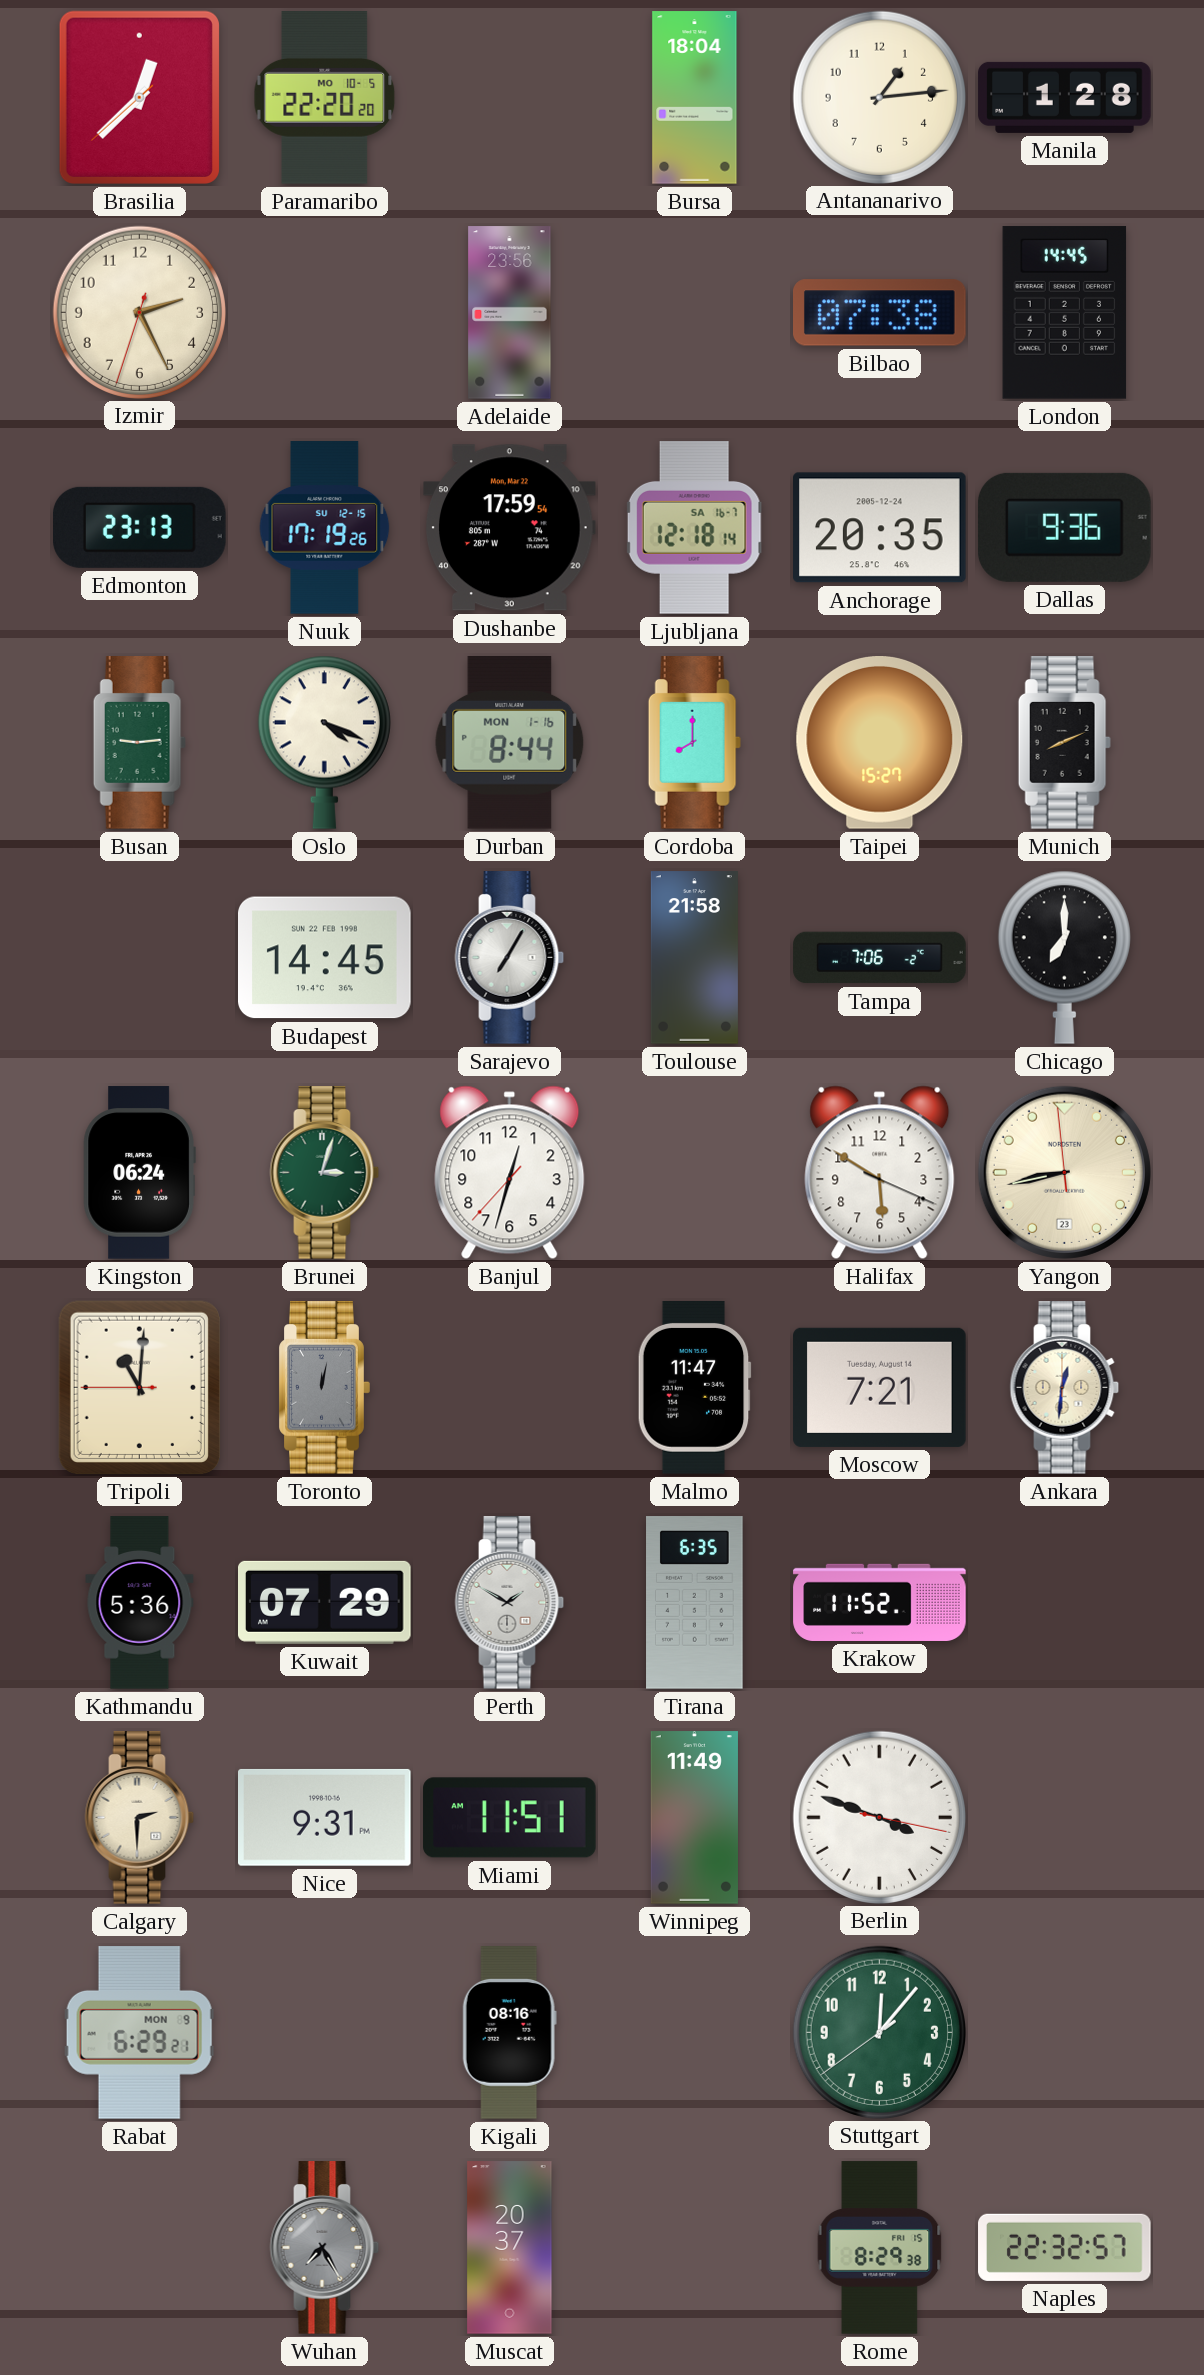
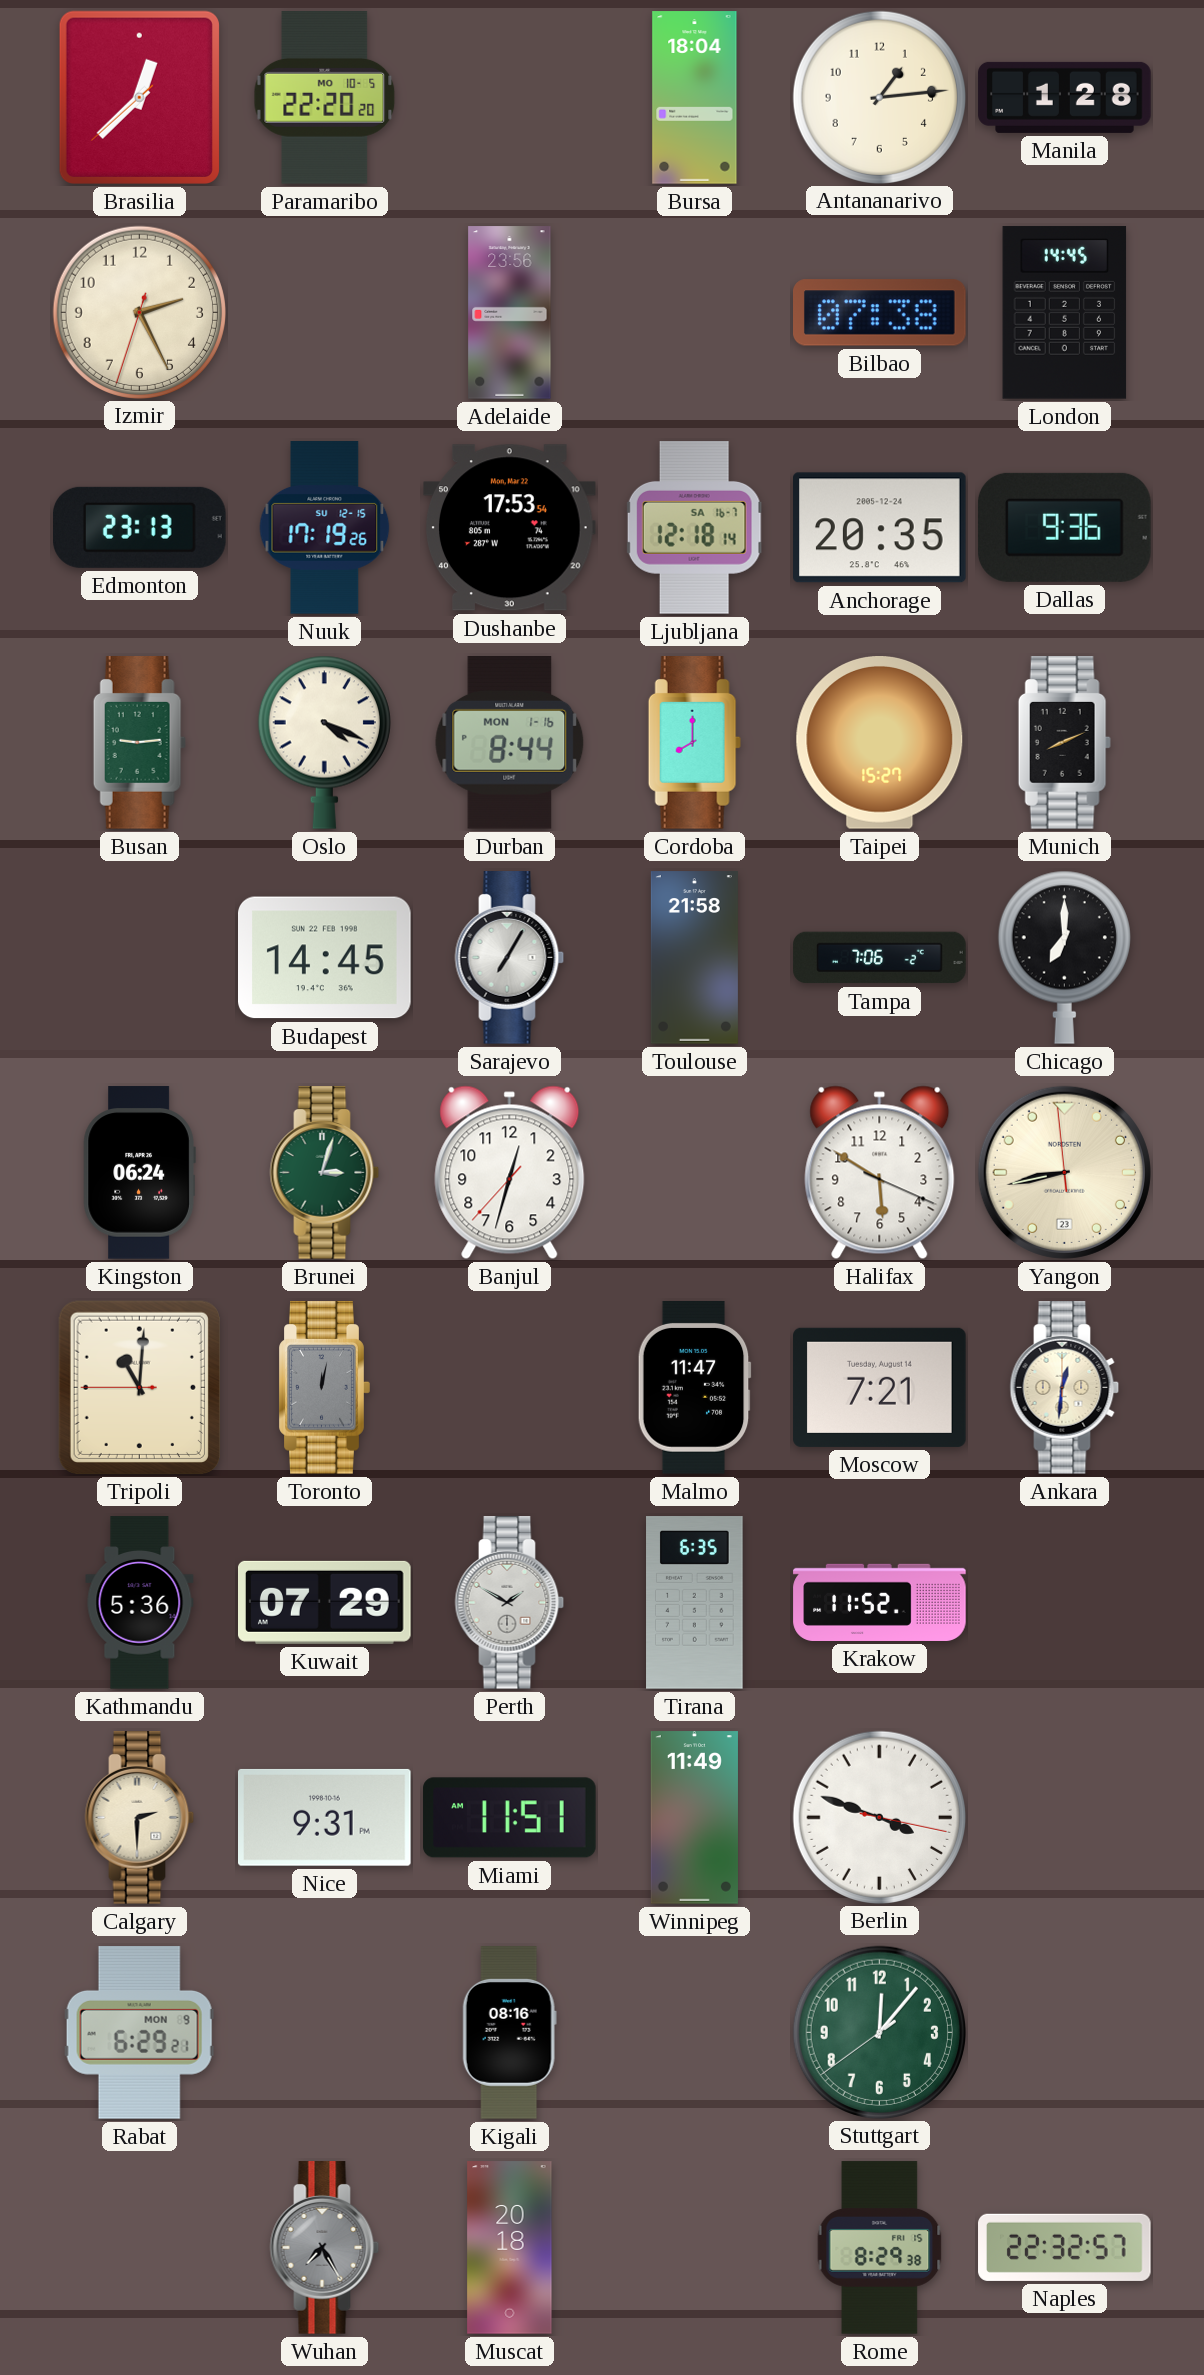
Dushanbe: 17:59 -> 17:53
Muscat: 20:37 -> 20:18
